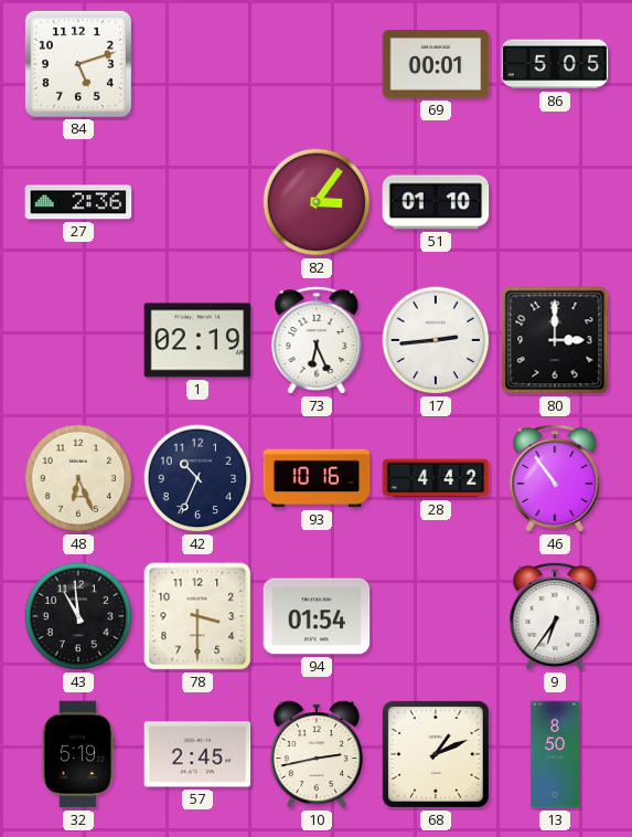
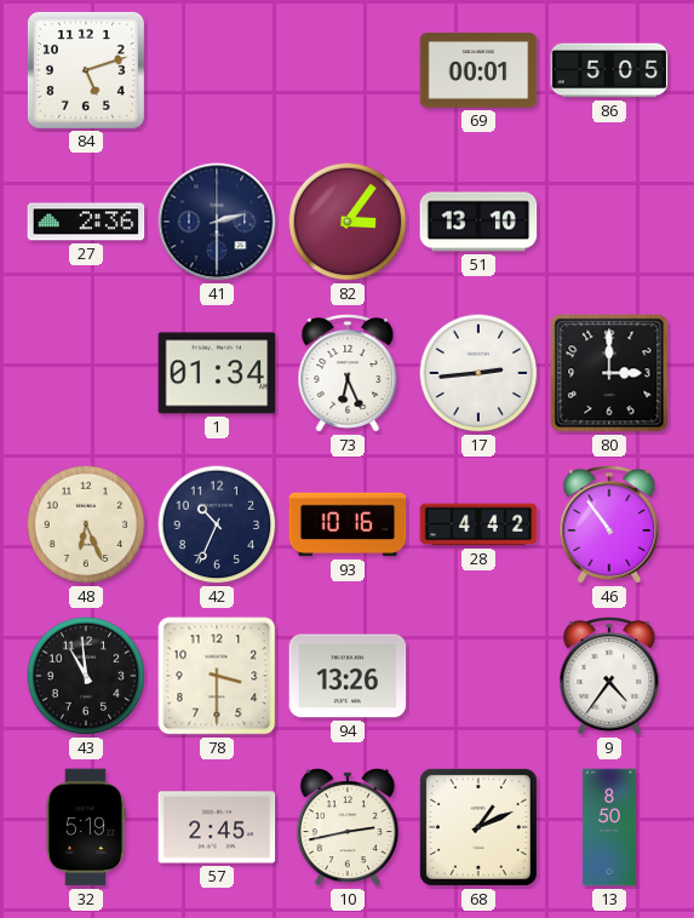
41: none -> 2:30
51: 01:10 -> 13:10
1: 02:19 -> 01:34
94: 01:54 -> 13:26
9: 6:36 -> 4:36
